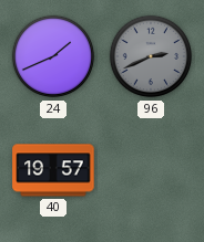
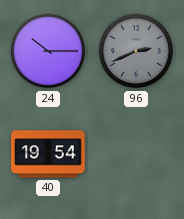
24: 1:41 -> 10:15
40: 19:57 -> 19:54
